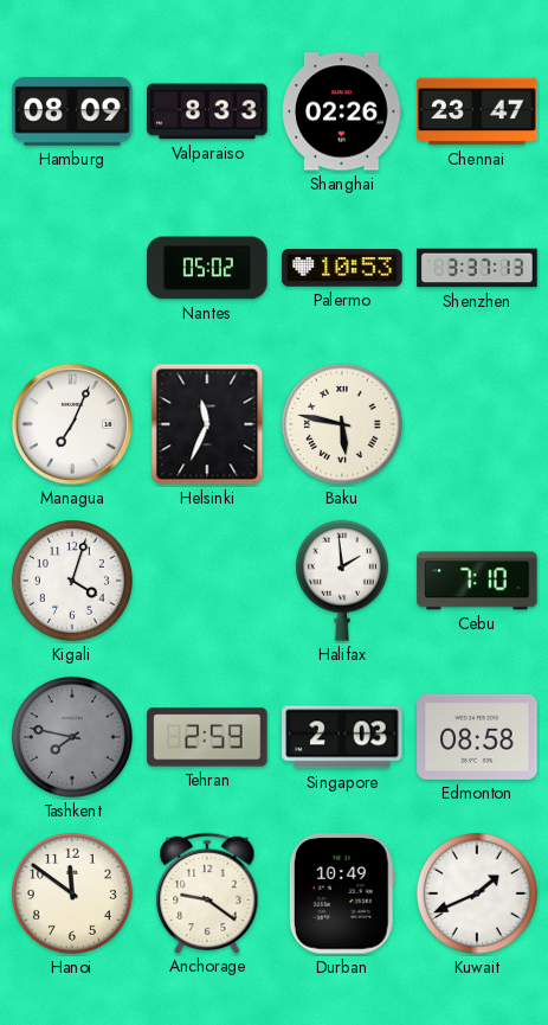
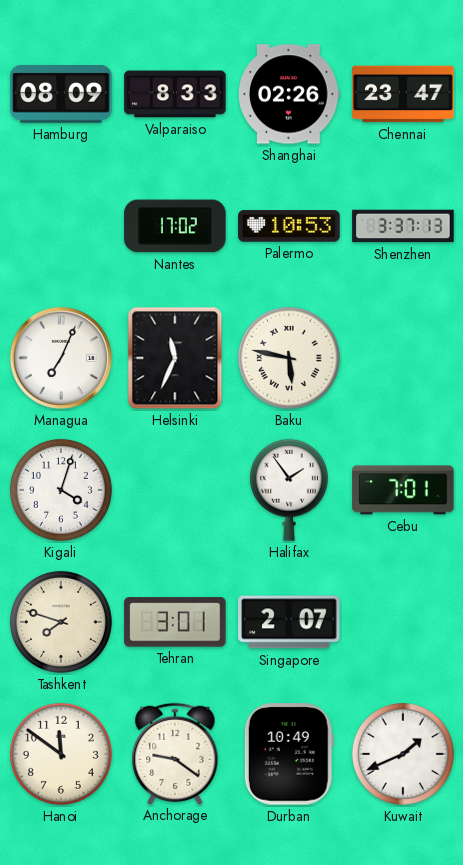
Nantes: 05:02 -> 17:02
Halifax: 1:59 -> 1:54
Cebu: 7:10 -> 7:01
Tashkent: 7:47 -> 7:48
Tashkent dial: grey -> cream
Tehran: 2:59 -> 3:01
Singapore: 2:03 -> 2:07
Edmonton: 08:58 -> none
